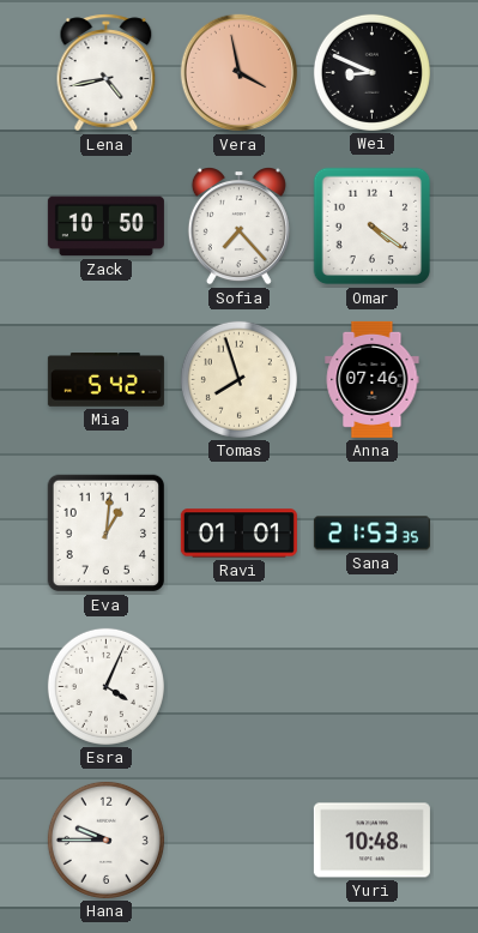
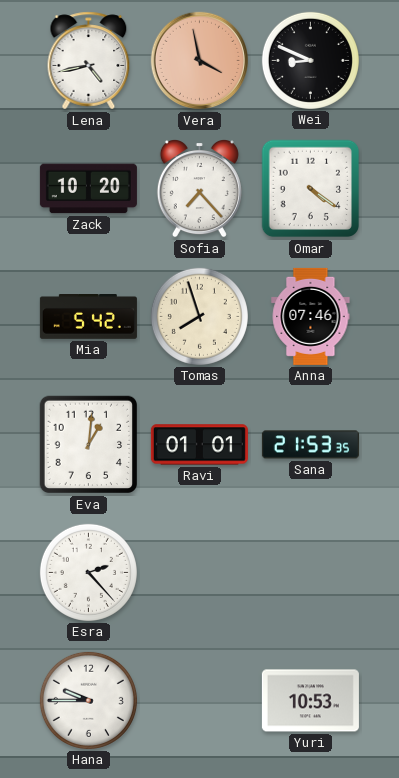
Zack: 10:50 -> 10:20
Esra: 4:04 -> 2:23
Yuri: 10:48 -> 10:53
